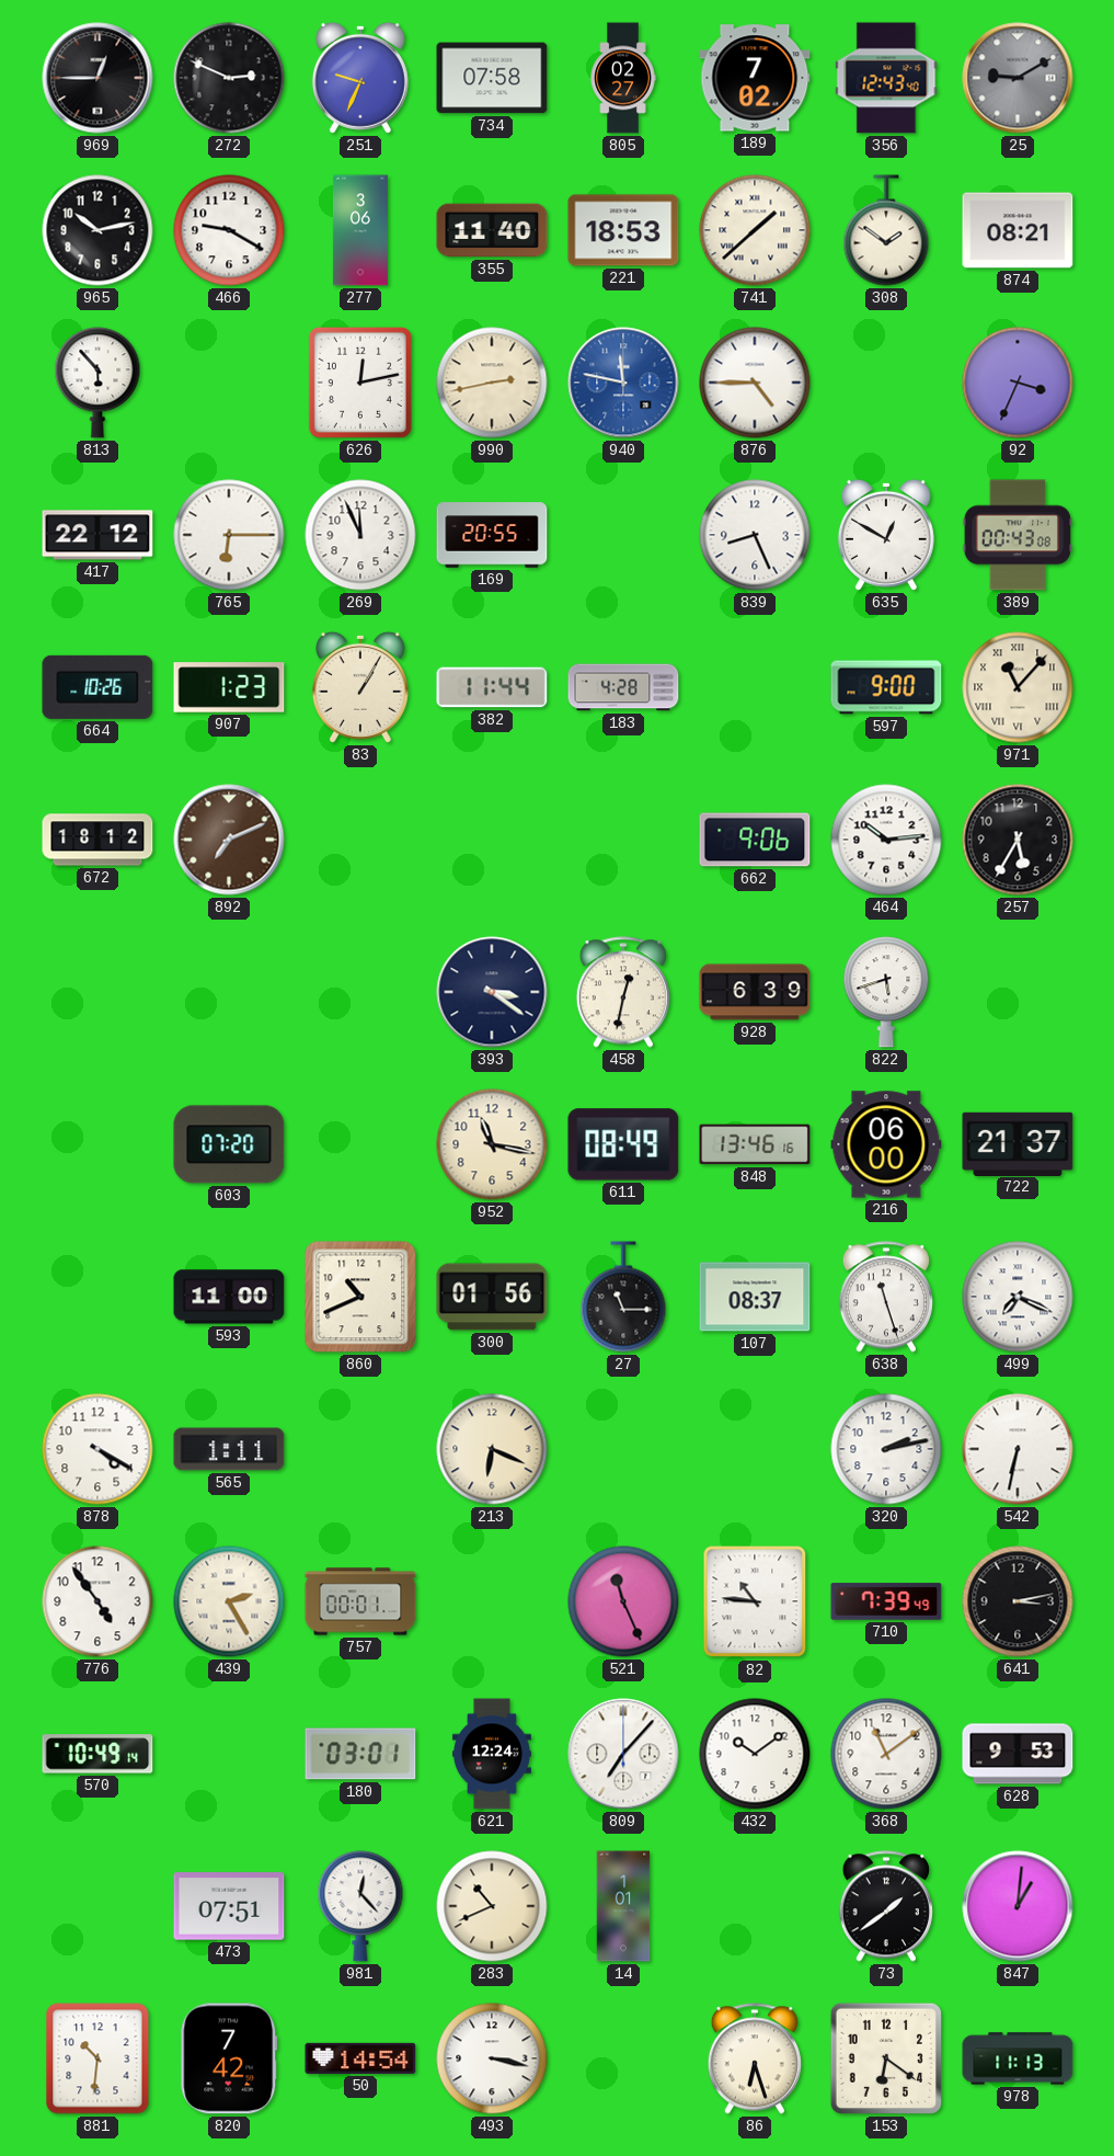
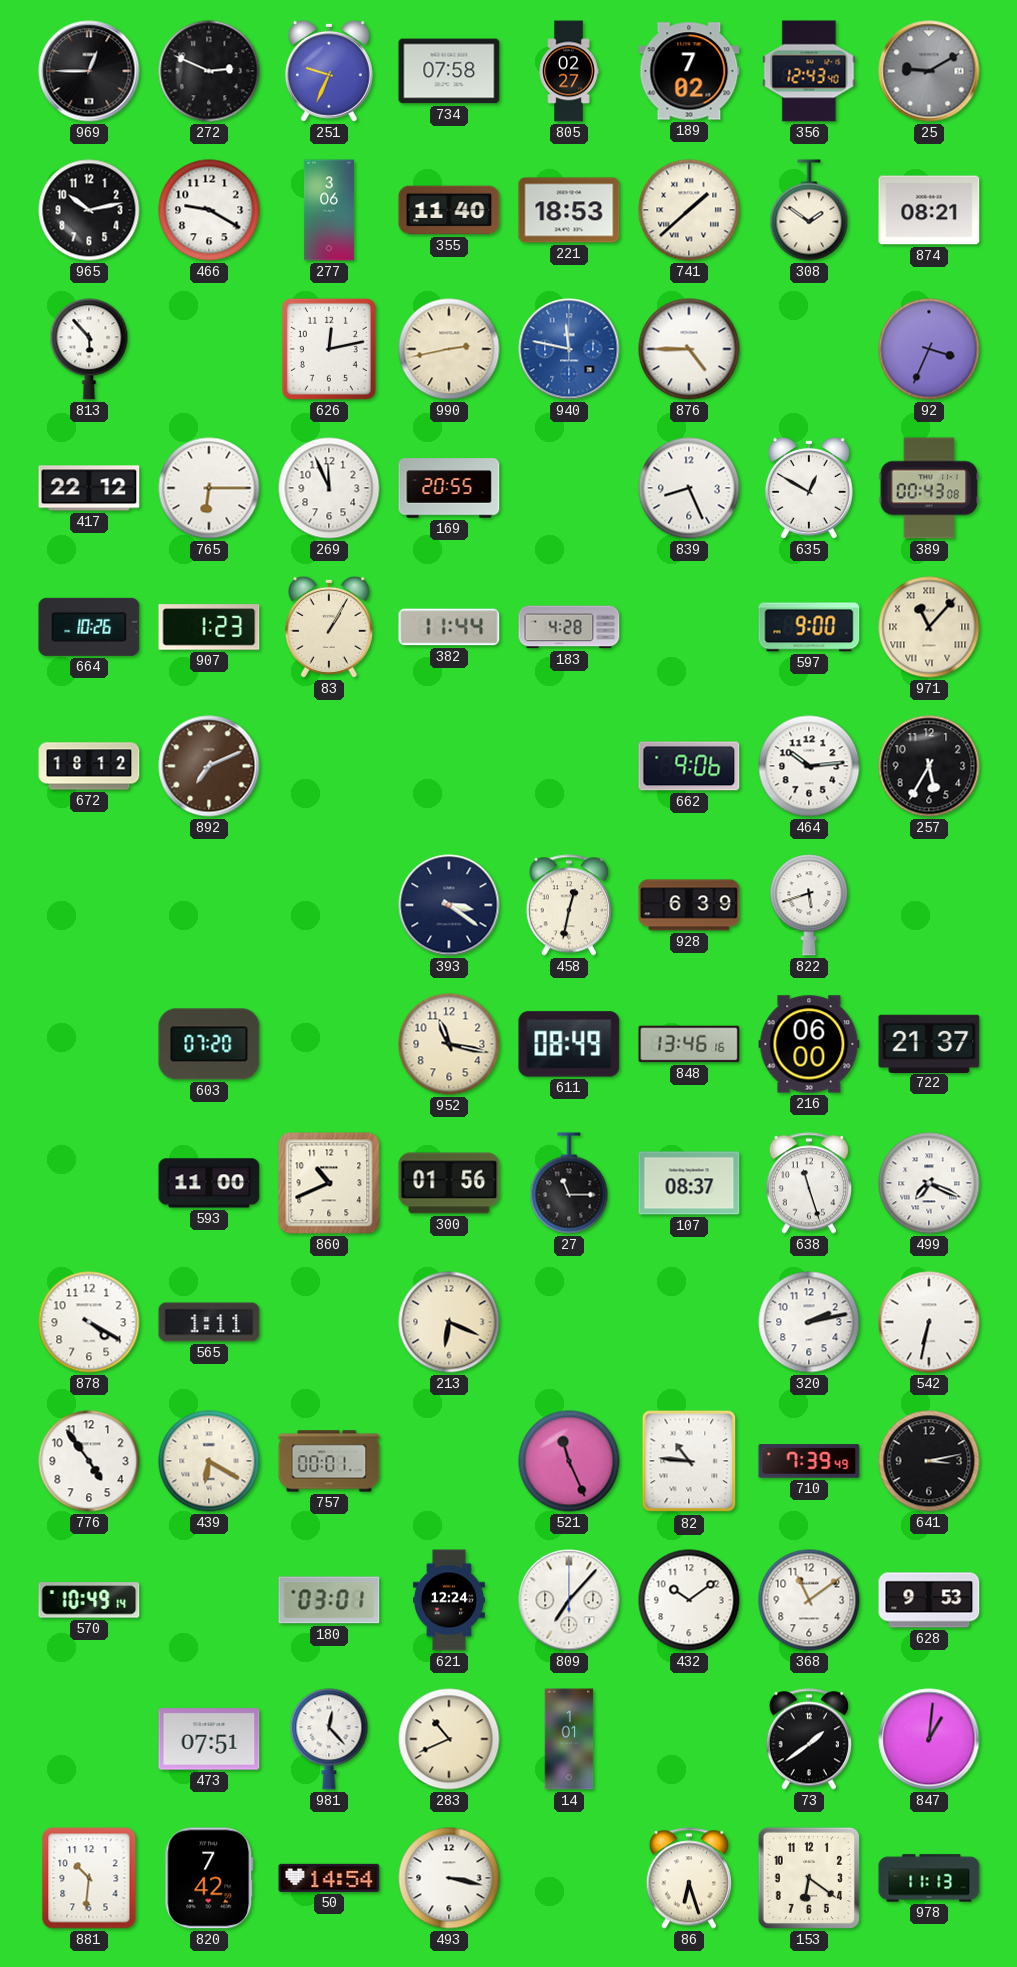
439: 2:25 -> 6:20
